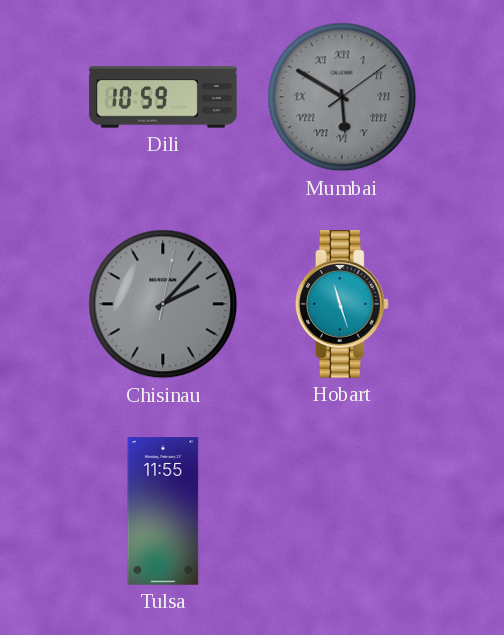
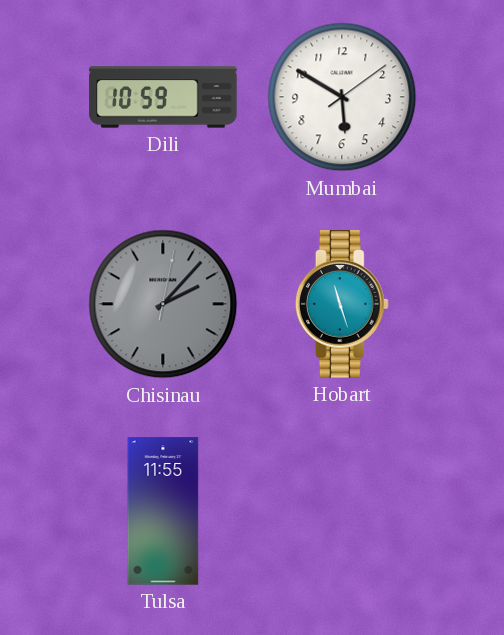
Mumbai dial: grey -> white
Mumbai numerals: Roman -> Arabic
